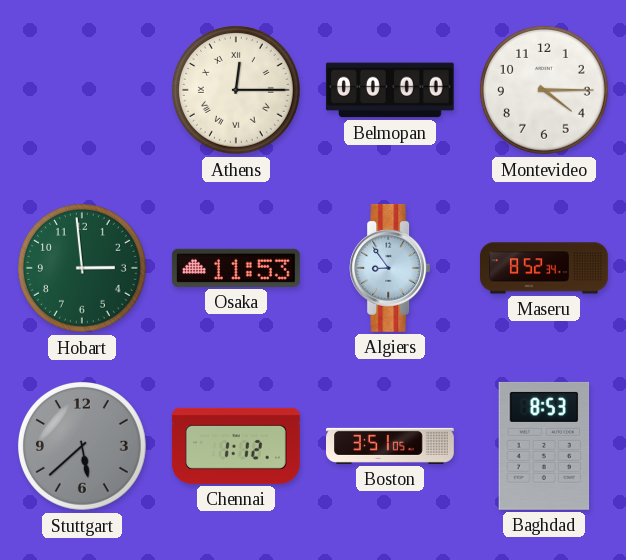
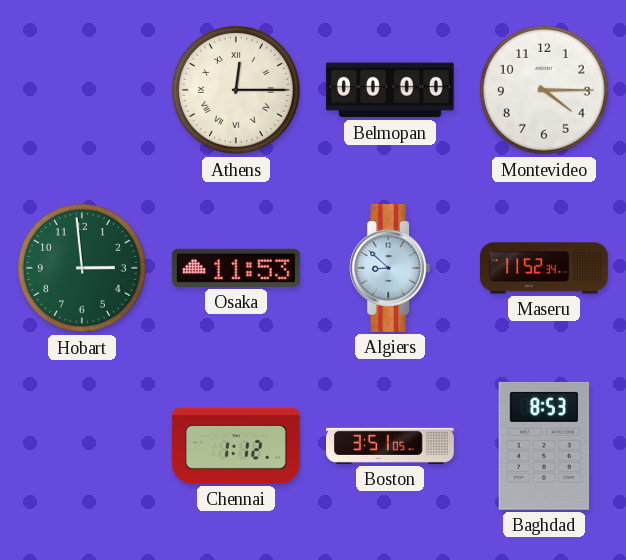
Algiers: 8:54 -> 8:52
Maseru: 8:52 -> 11:52
Stuttgart: 5:38 -> none
